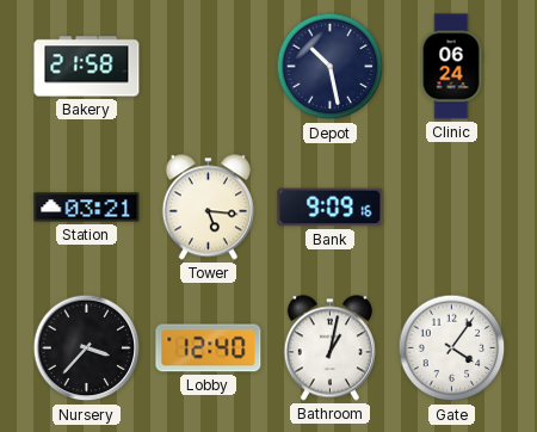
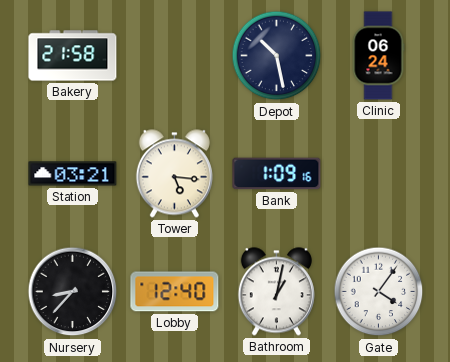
Bank: 9:09 -> 1:09
Nursery: 3:37 -> 8:37
